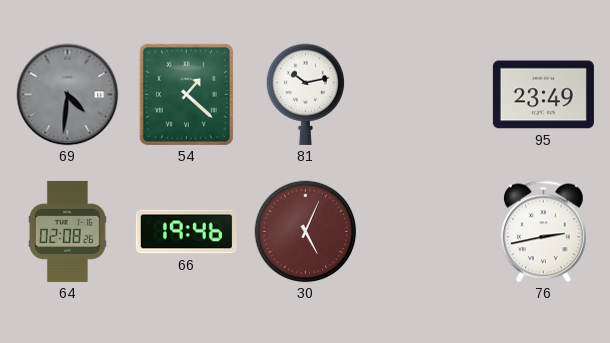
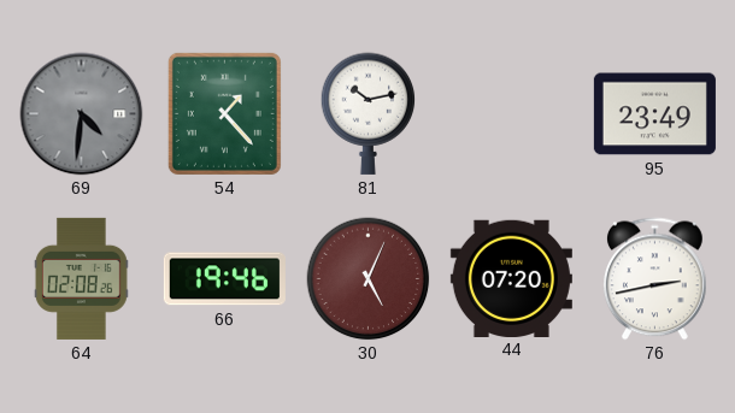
54: 1:22 -> 1:23
44: none -> 07:20
